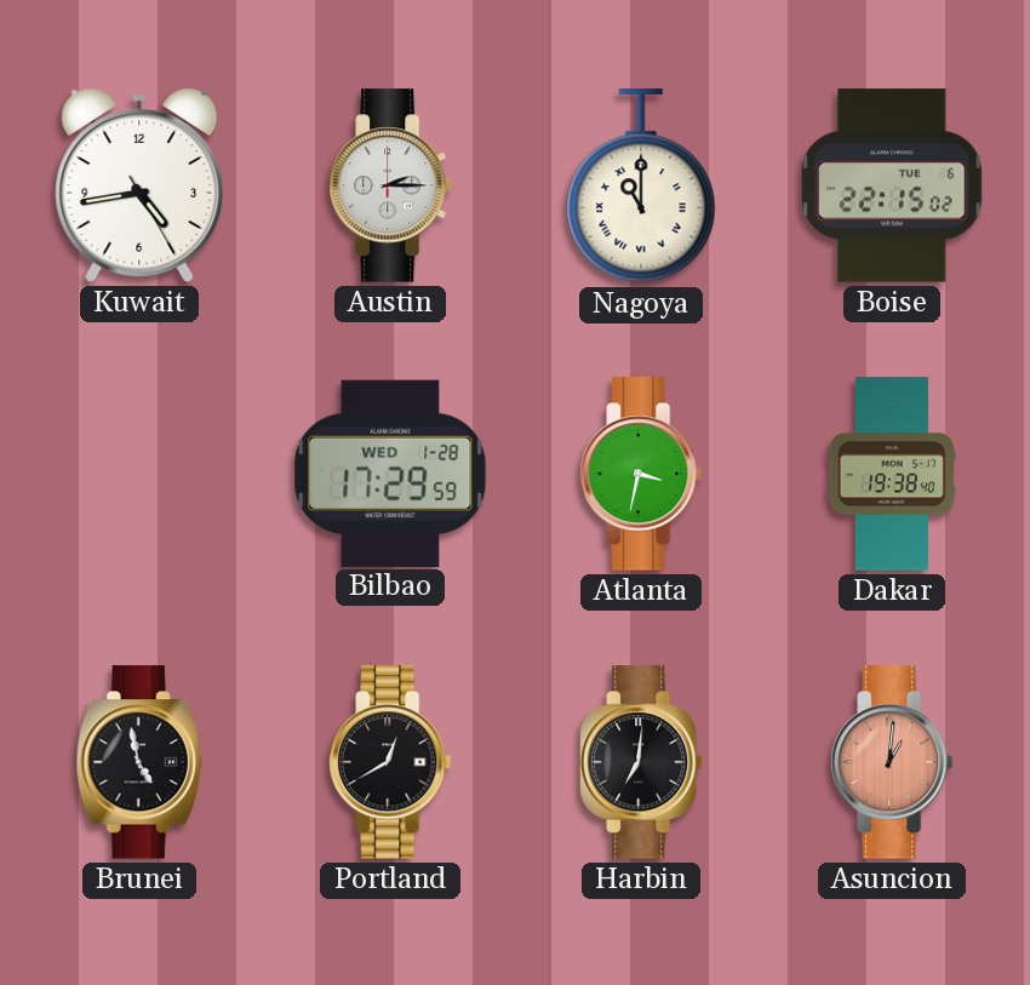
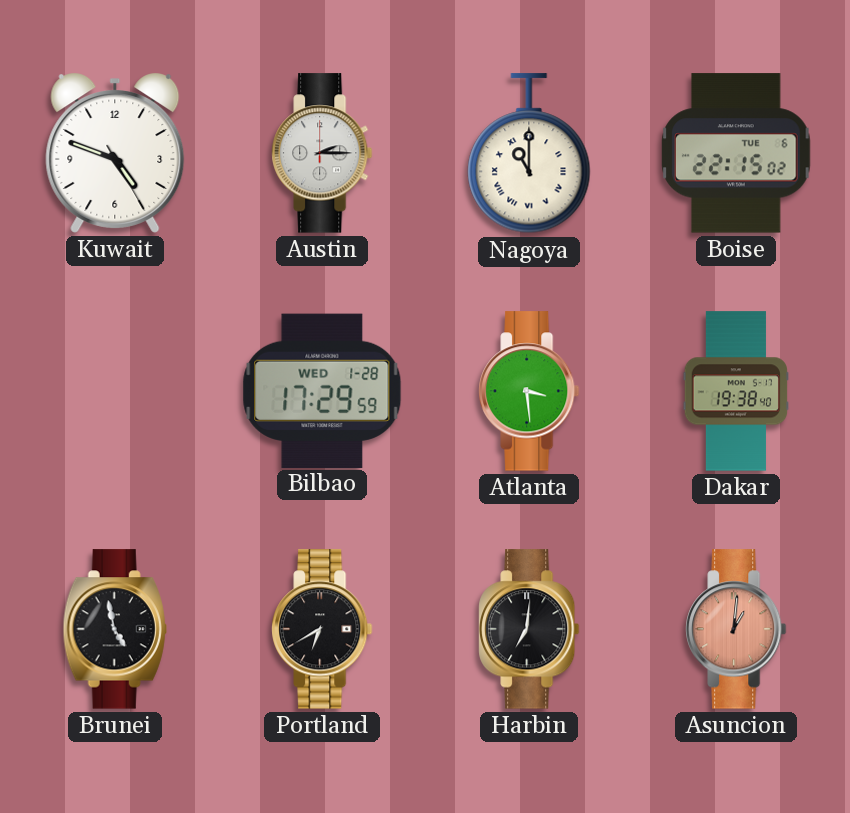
Kuwait: 4:43 -> 4:48
Atlanta: 3:32 -> 3:29
Portland: 12:40 -> 6:40
